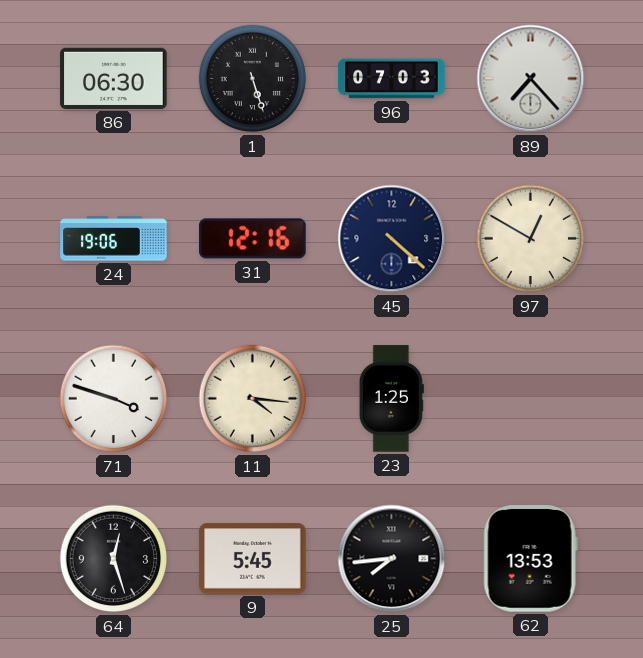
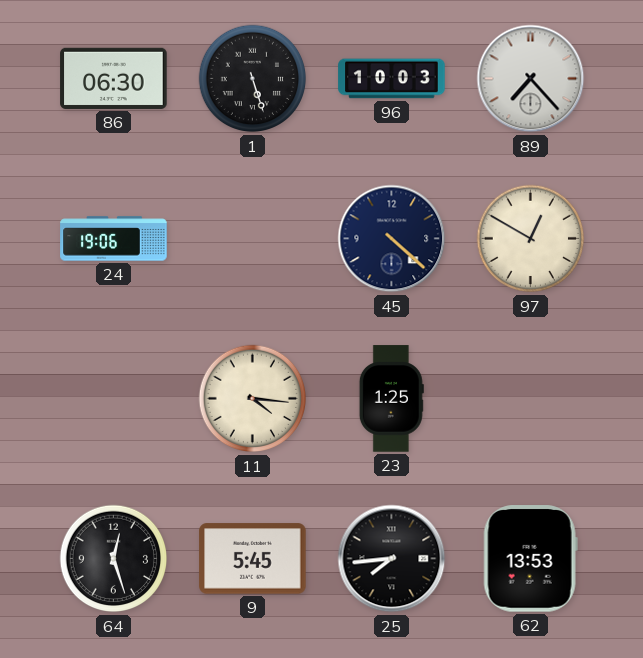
96: 07:03 -> 10:03
31: 12:16 -> none
71: 3:48 -> none
